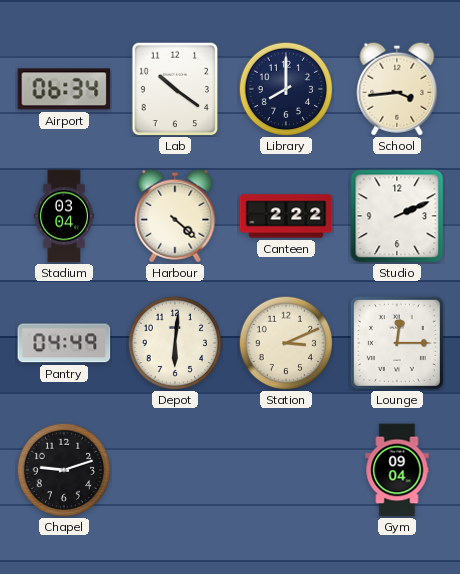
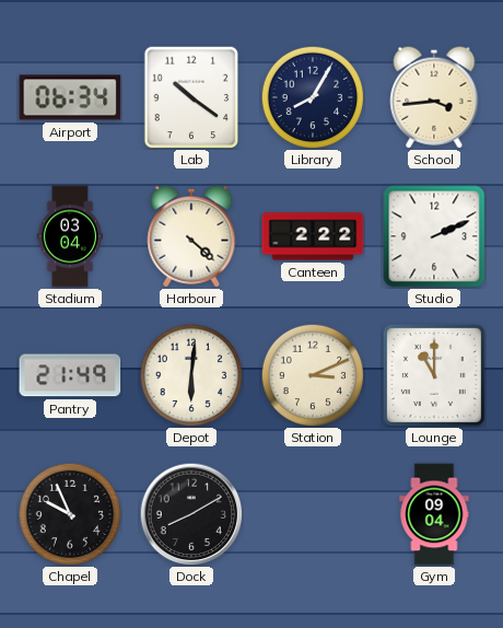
Library: 8:00 -> 8:05
Pantry: 04:49 -> 21:49
Lounge: 12:15 -> 11:00
Chapel: 9:12 -> 9:56
Dock: none -> 8:10
